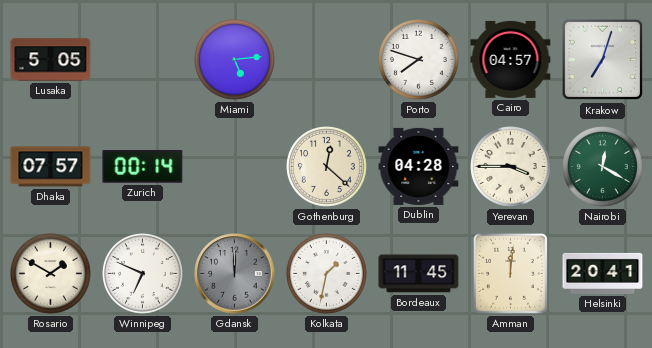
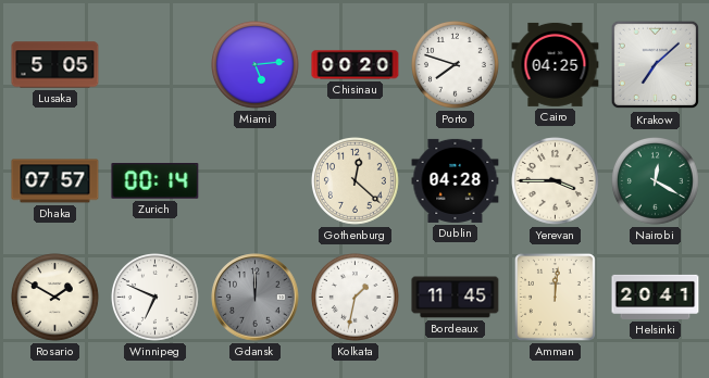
Chisinau: none -> 00:20
Cairo: 04:57 -> 04:25
Krakow: 7:03 -> 7:08
